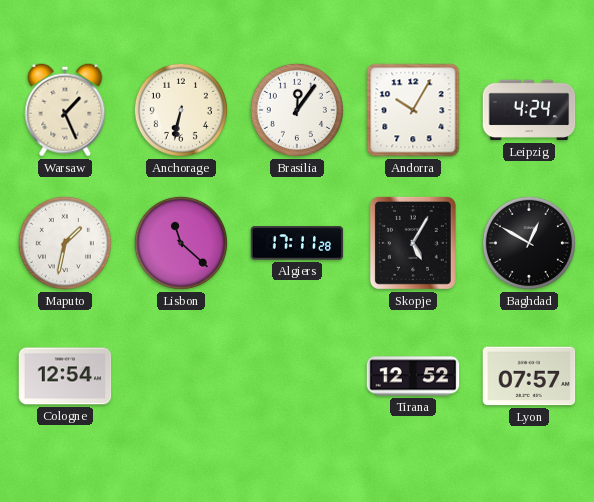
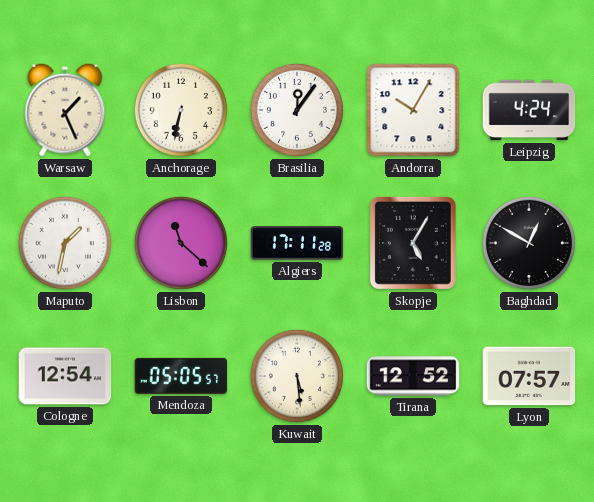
Mendoza: none -> 05:05
Kuwait: none -> 5:29
